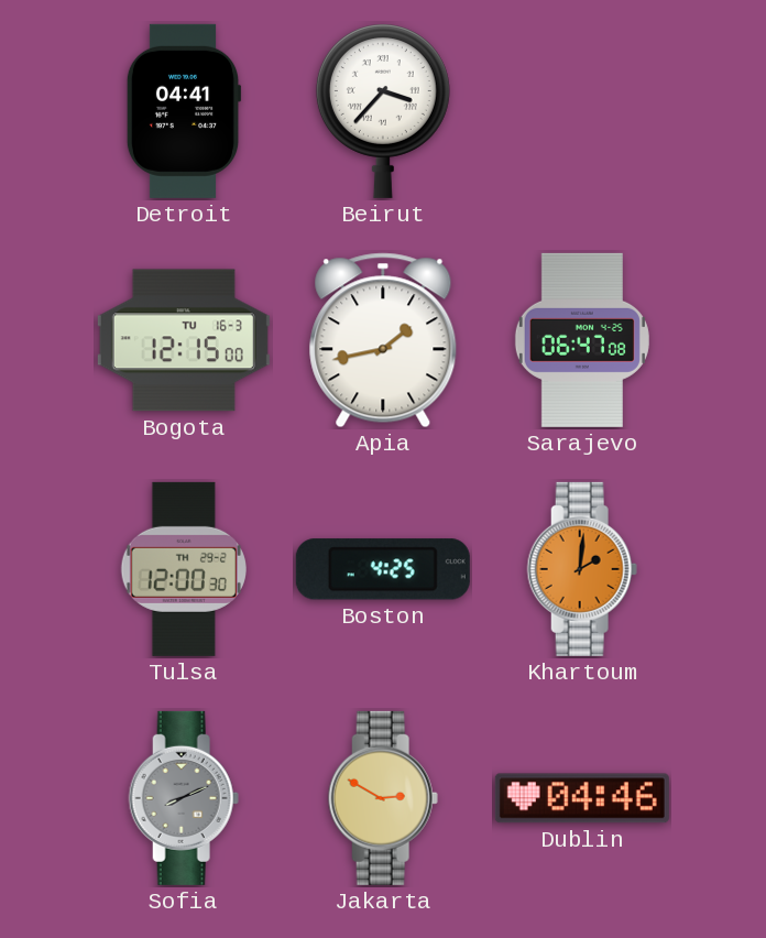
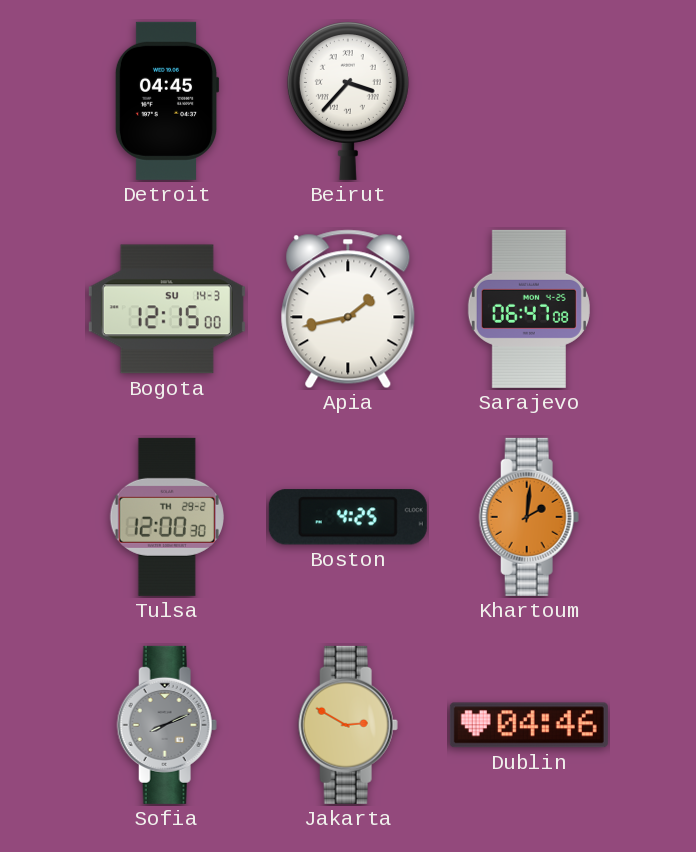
Detroit: 04:41 -> 04:45
Bogota date: TU 16-3 -> SU 14-3
